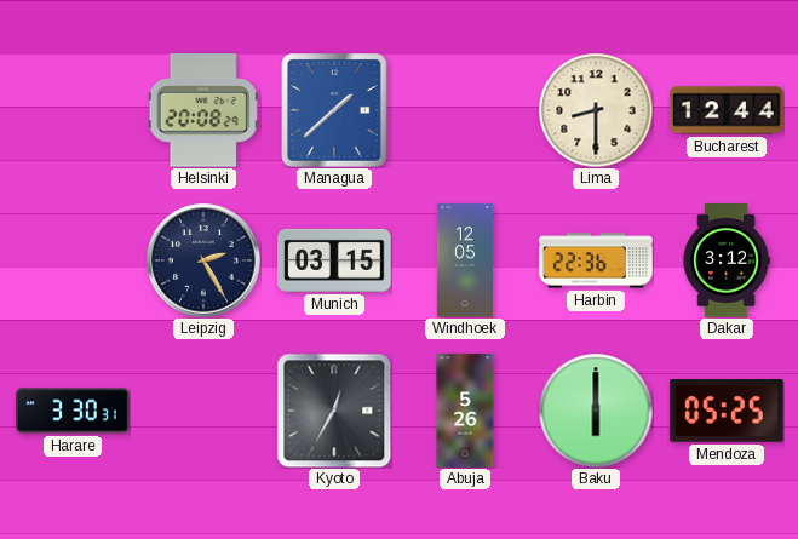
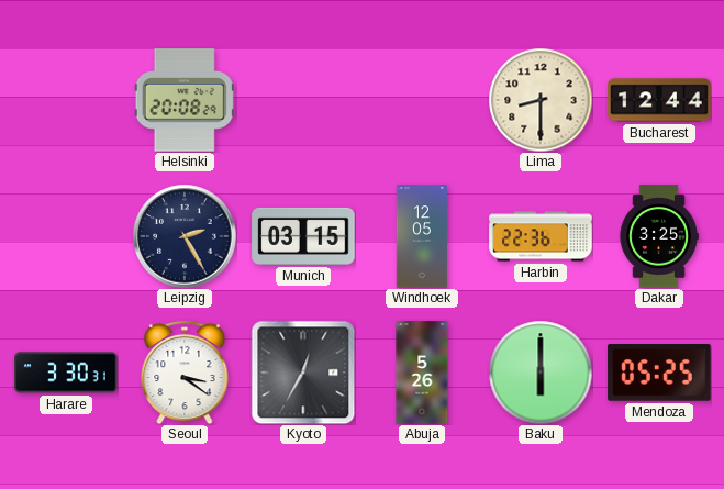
Managua: 1:38 -> none
Dakar: 3:12 -> 3:25
Seoul: none -> 3:21
